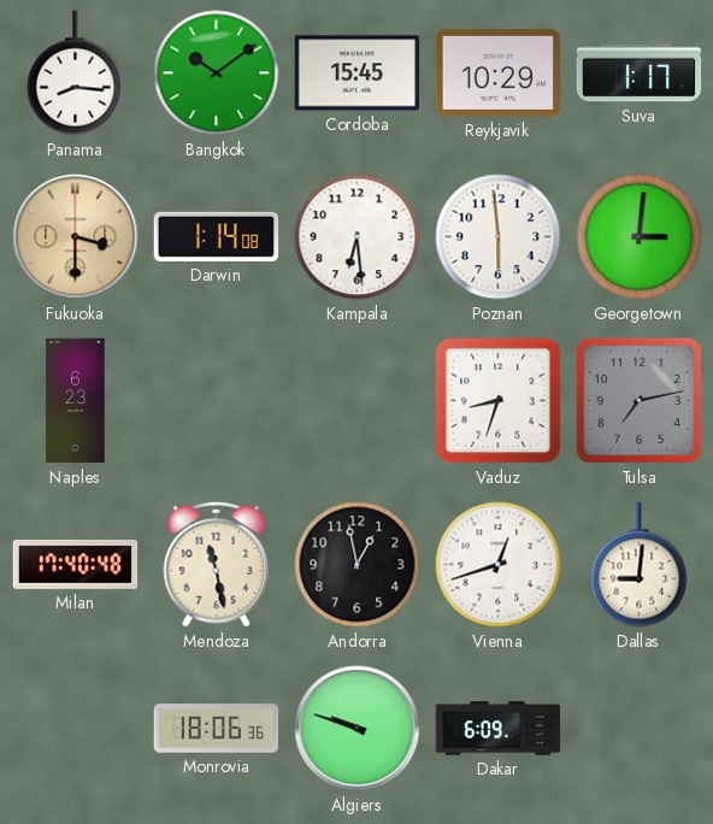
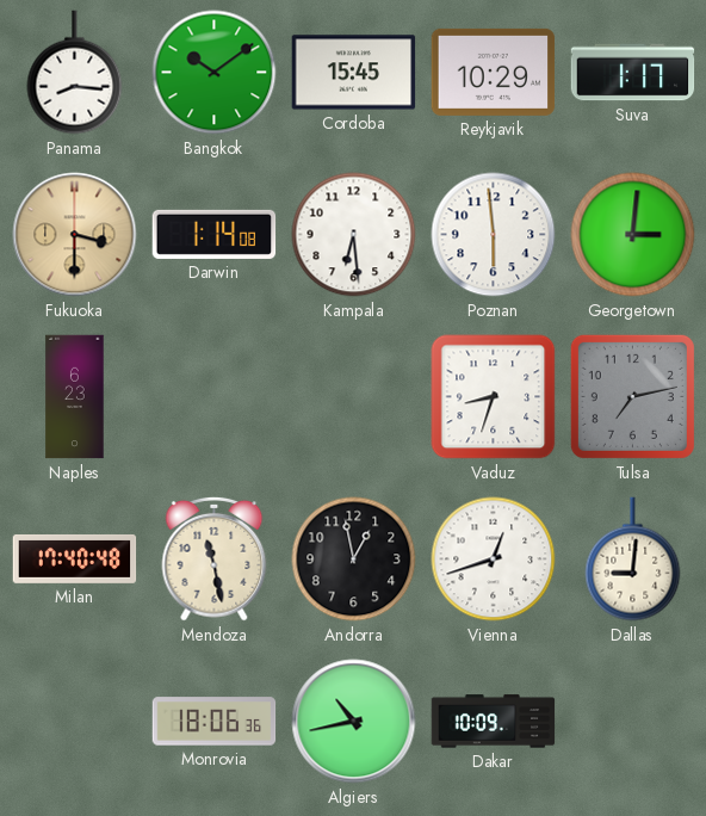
Algiers: 9:48 -> 10:43
Dakar: 6:09 -> 10:09
